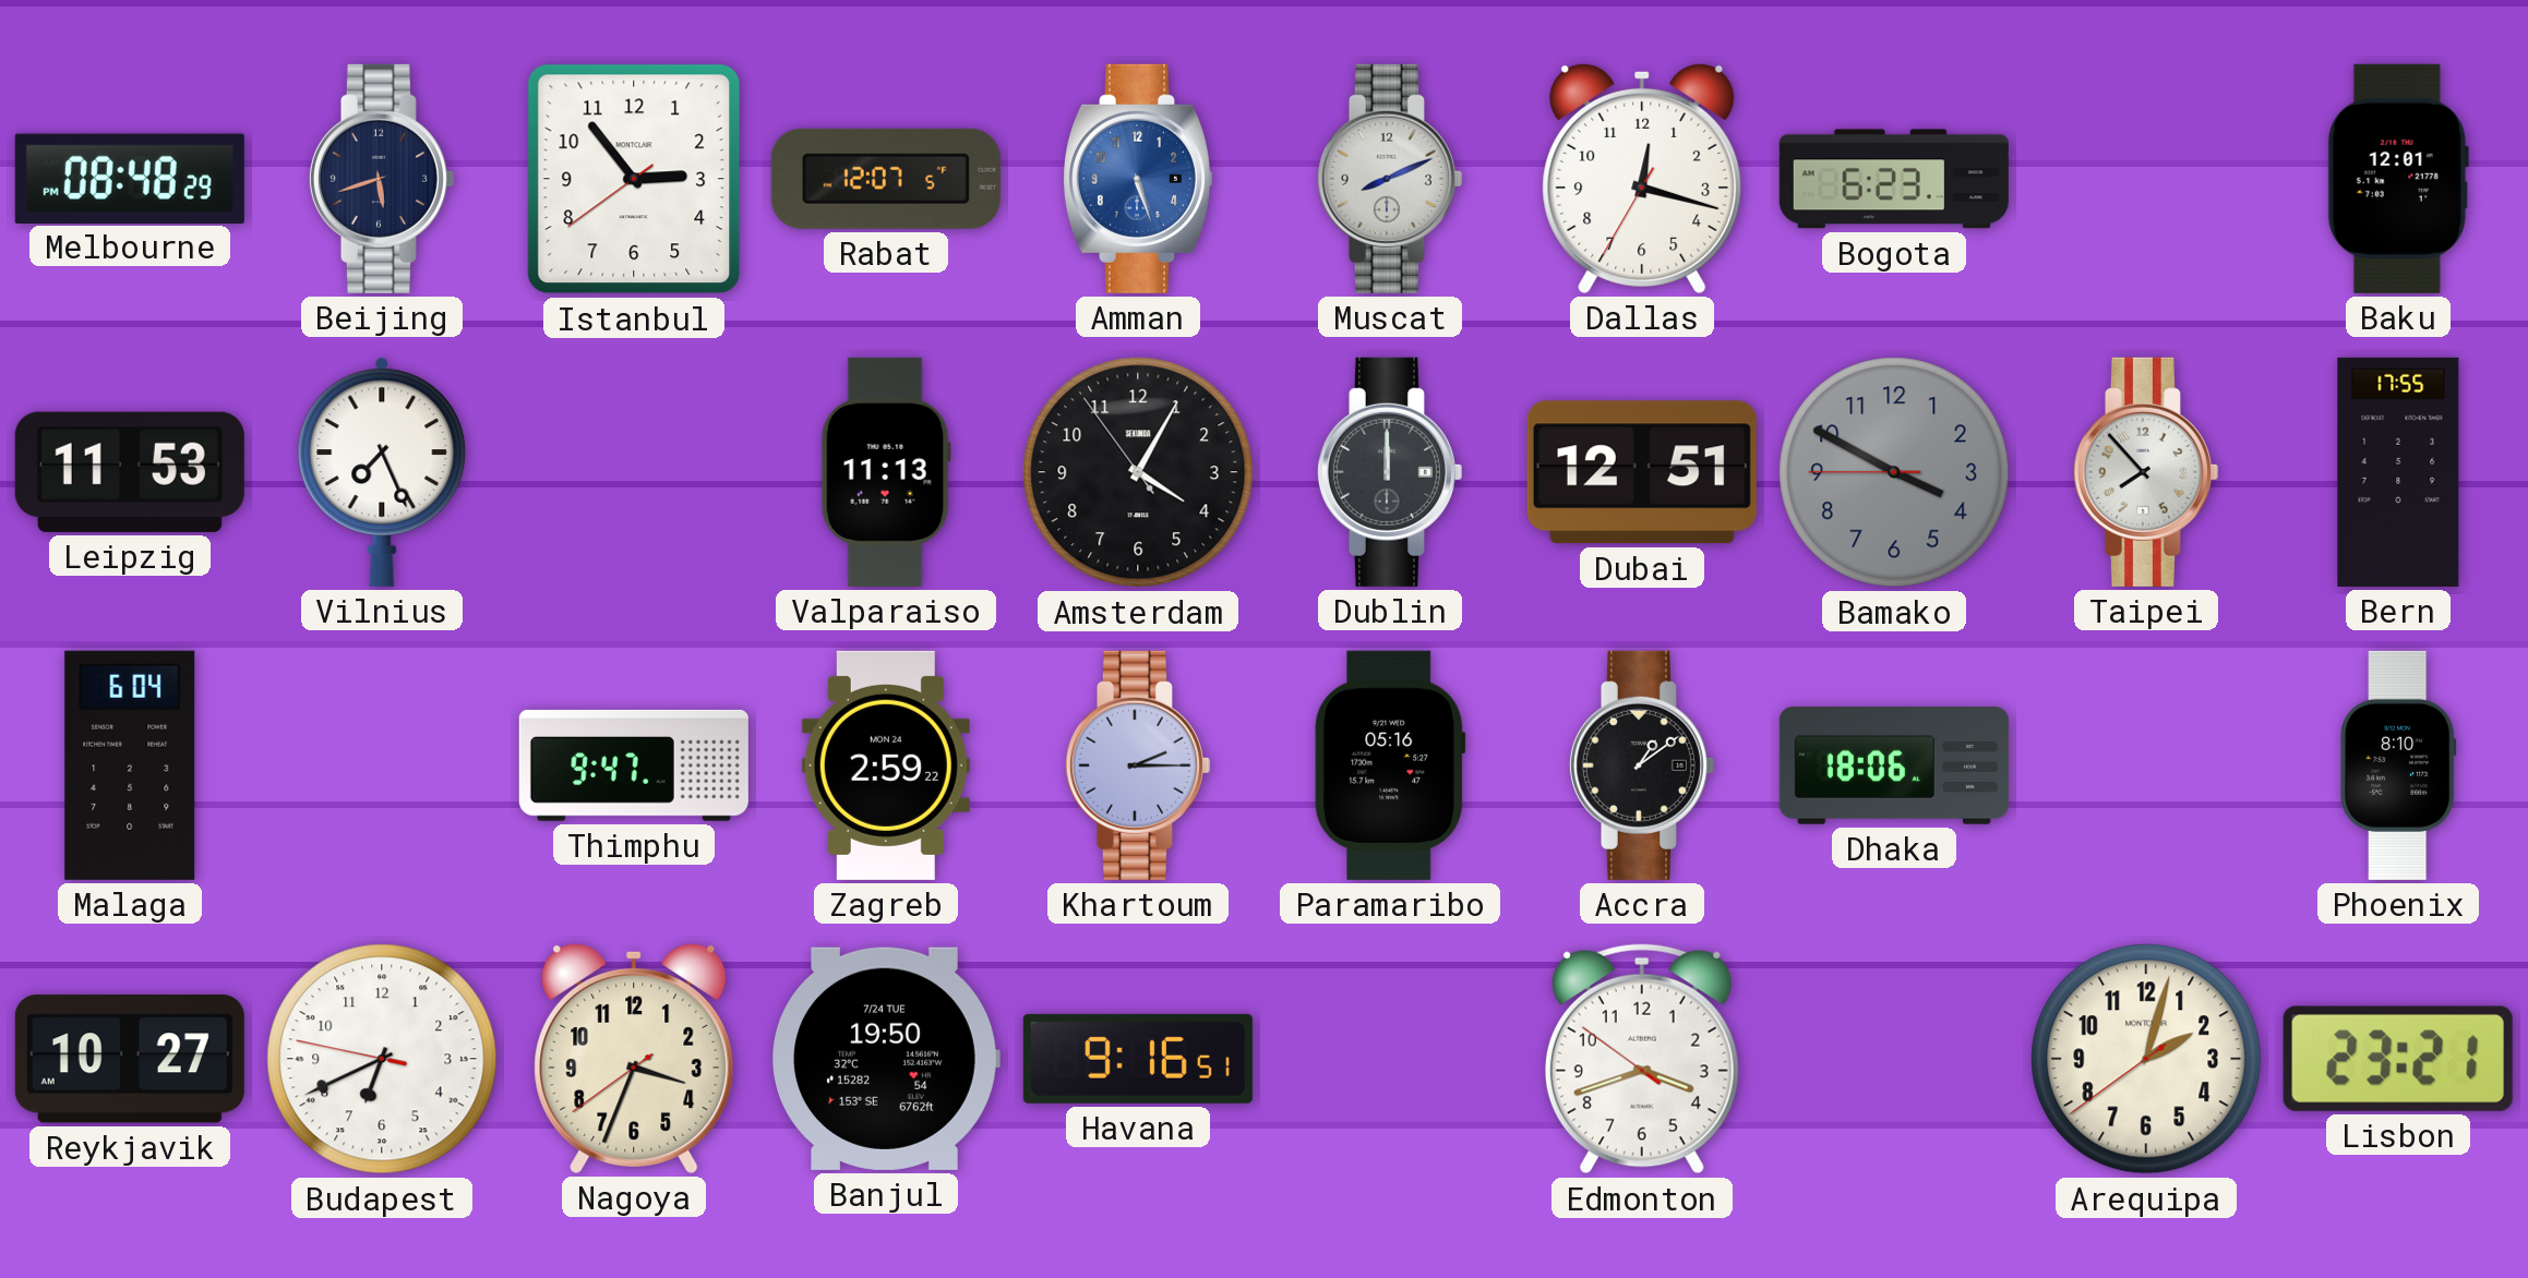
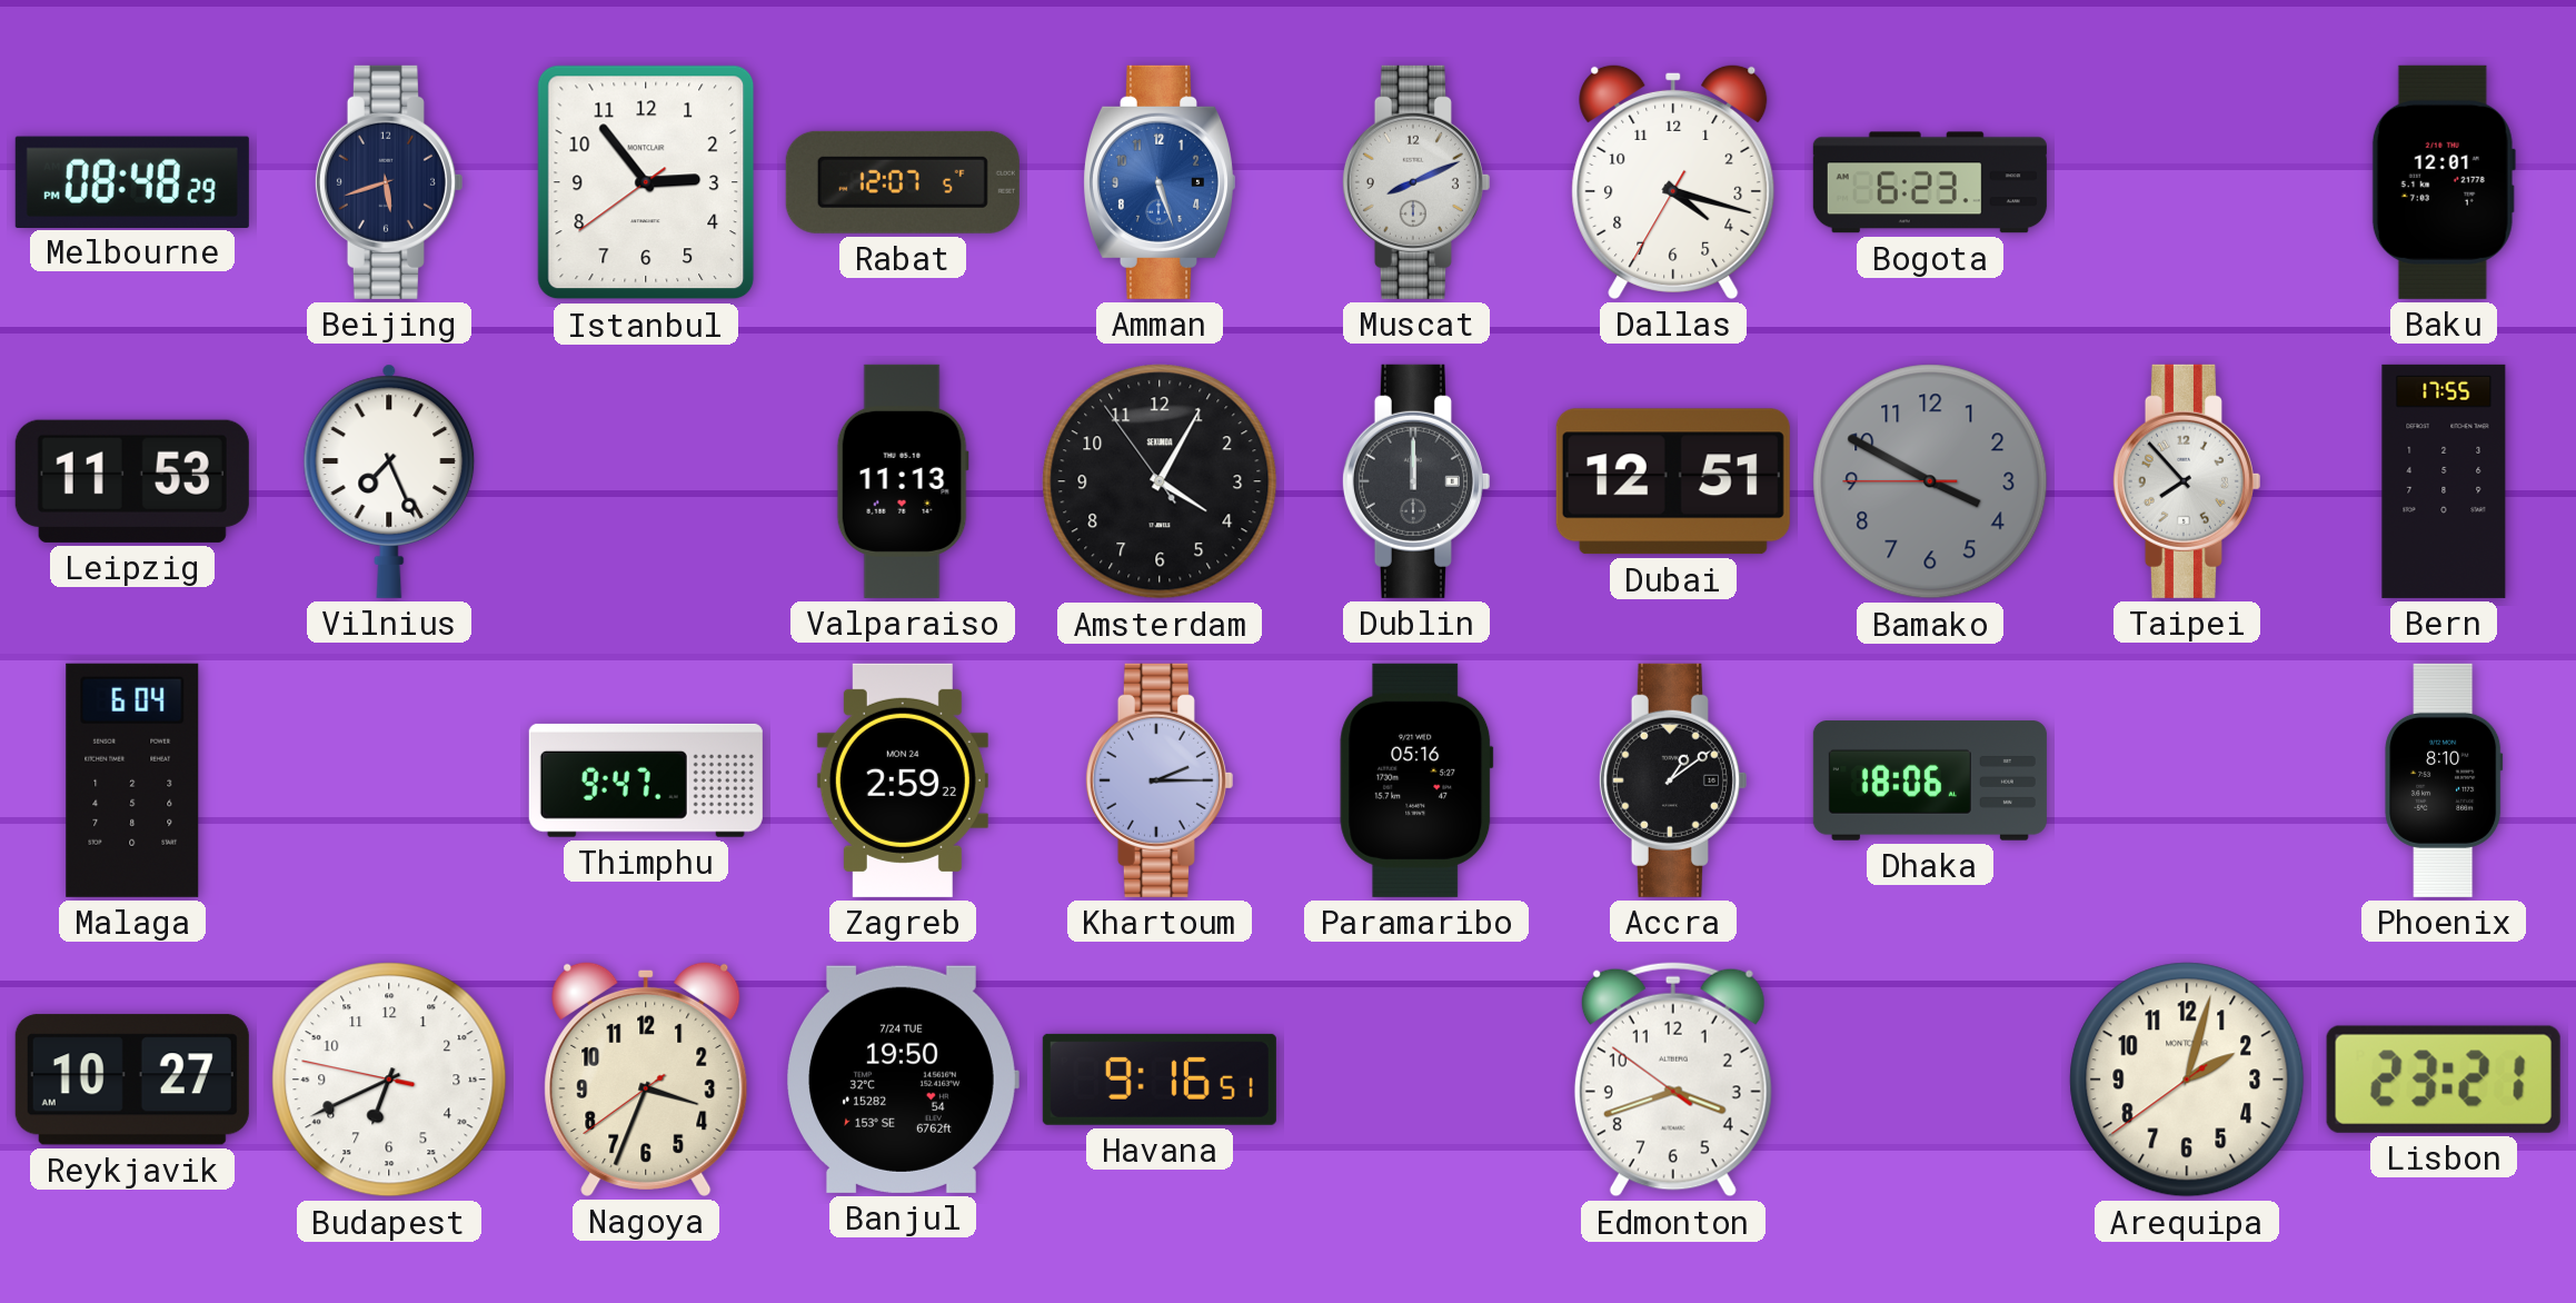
Dallas: 12:17 -> 4:17
